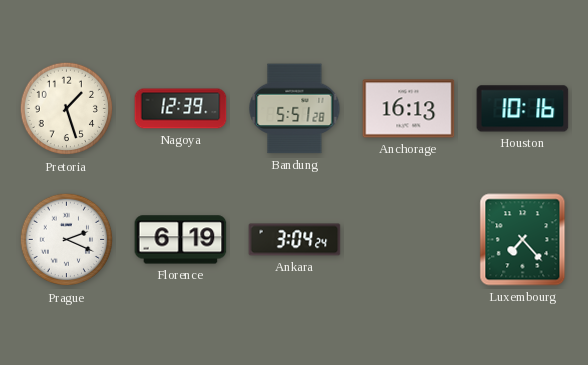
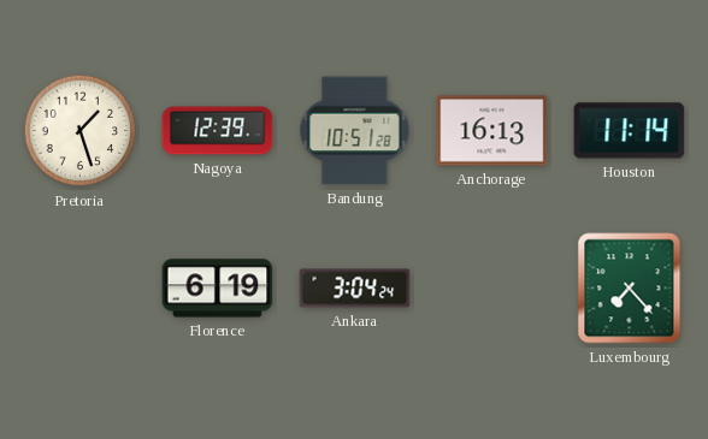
Bandung: 5:51 -> 10:51
Houston: 10:16 -> 11:14
Prague: 2:19 -> none
